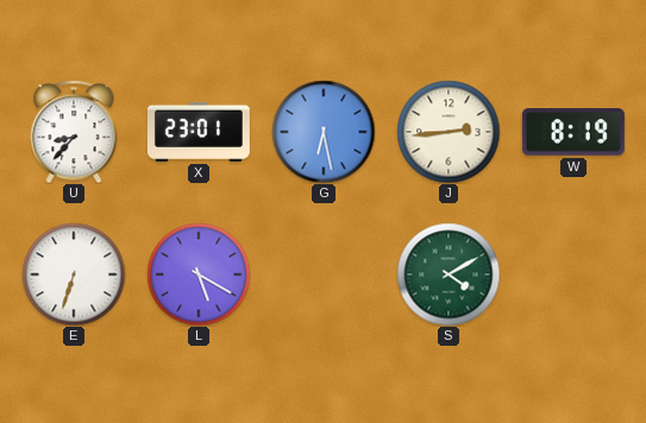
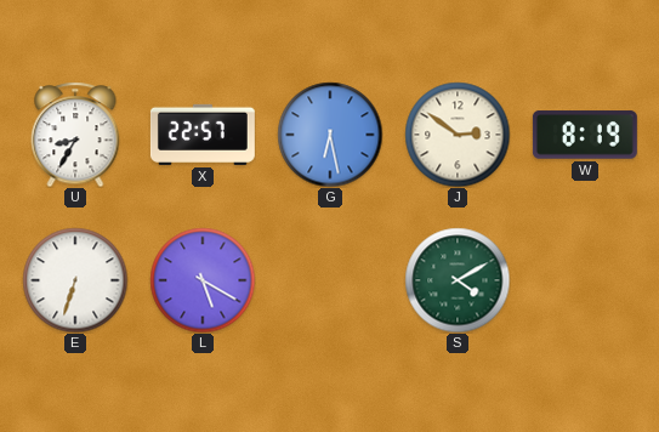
U: 8:37 -> 8:35
X: 23:01 -> 22:57
J: 2:44 -> 2:51
